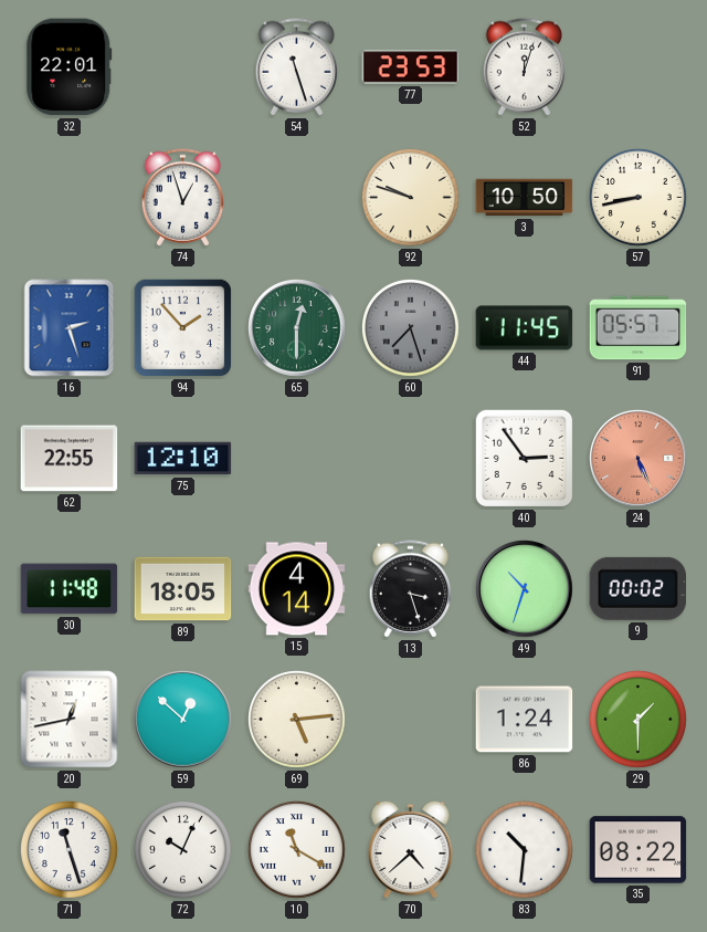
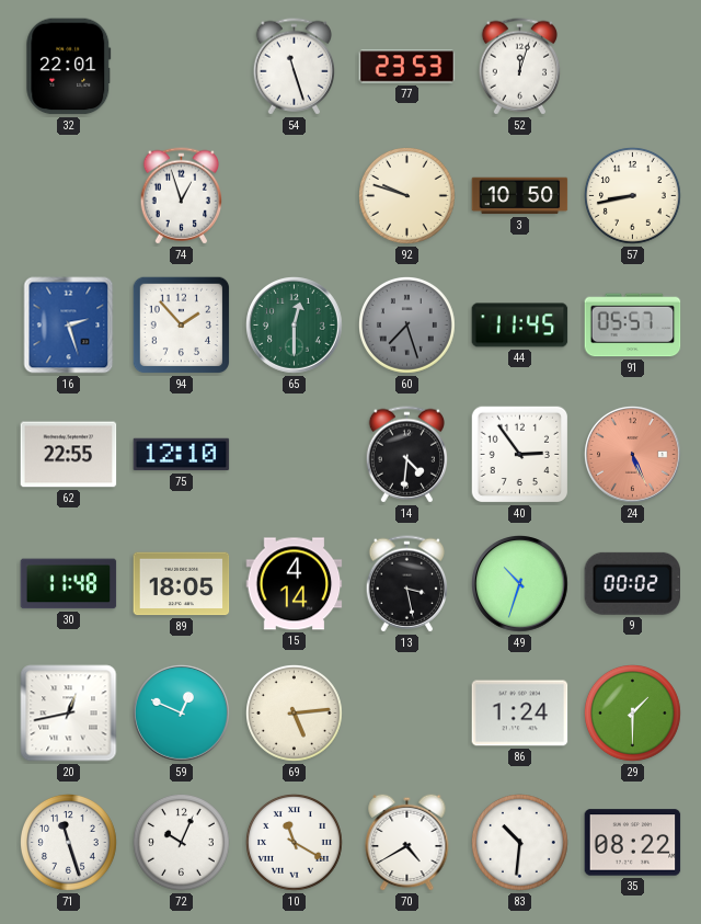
14: none -> 4:31
13: 3:27 -> 3:28
59: 12:52 -> 12:49
70: 4:38 -> 4:40
